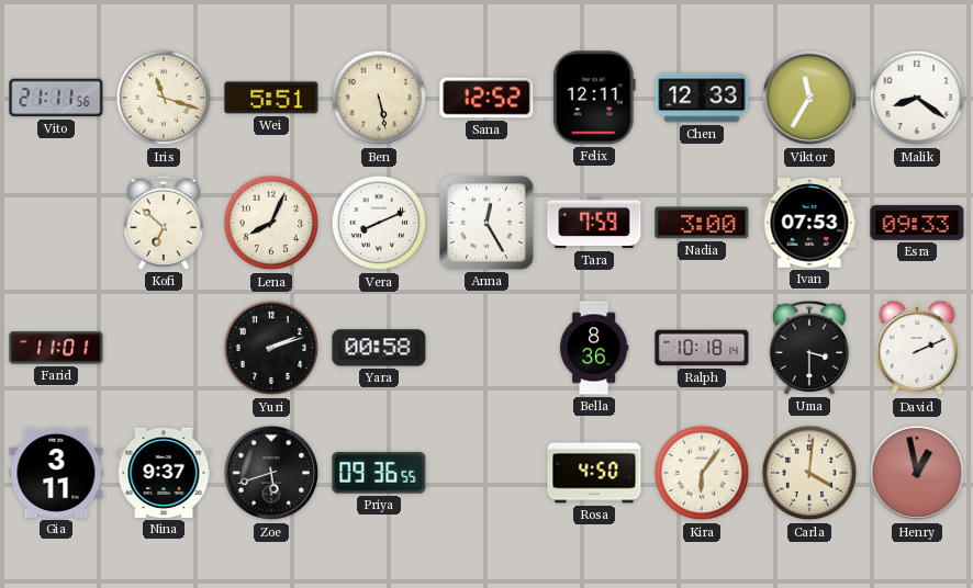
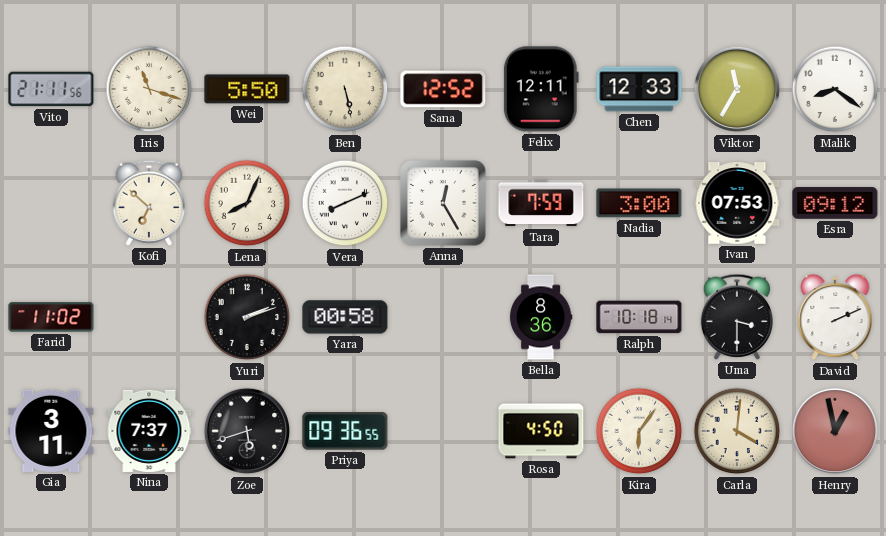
Wei: 5:51 -> 5:50
Esra: 09:33 -> 09:12
Farid: 11:01 -> 11:02
Nina: 9:37 -> 7:37
